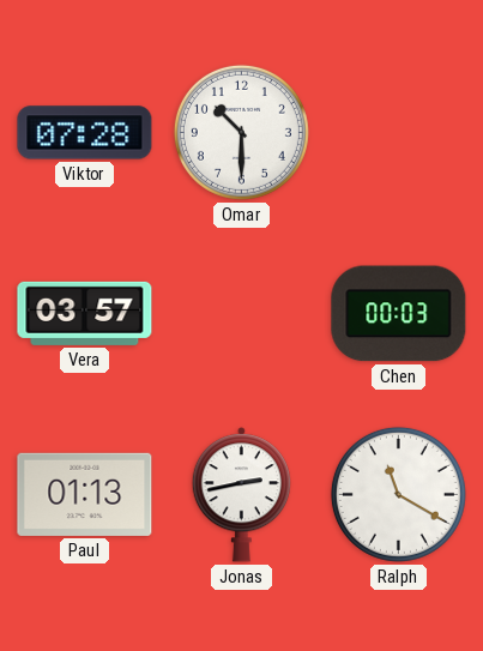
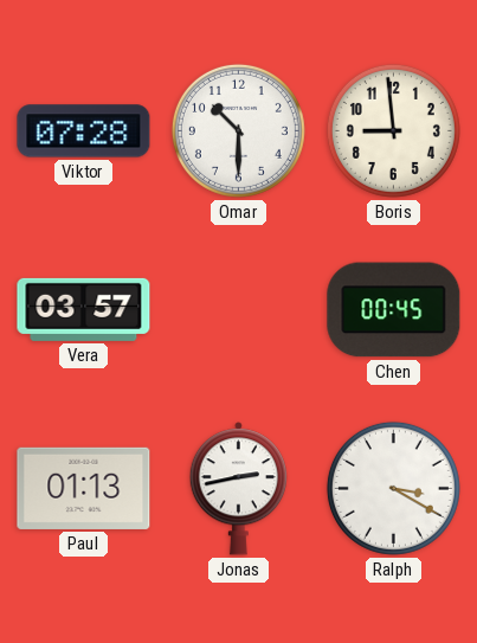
Boris: none -> 8:59
Chen: 00:03 -> 00:45
Ralph: 11:20 -> 3:20
